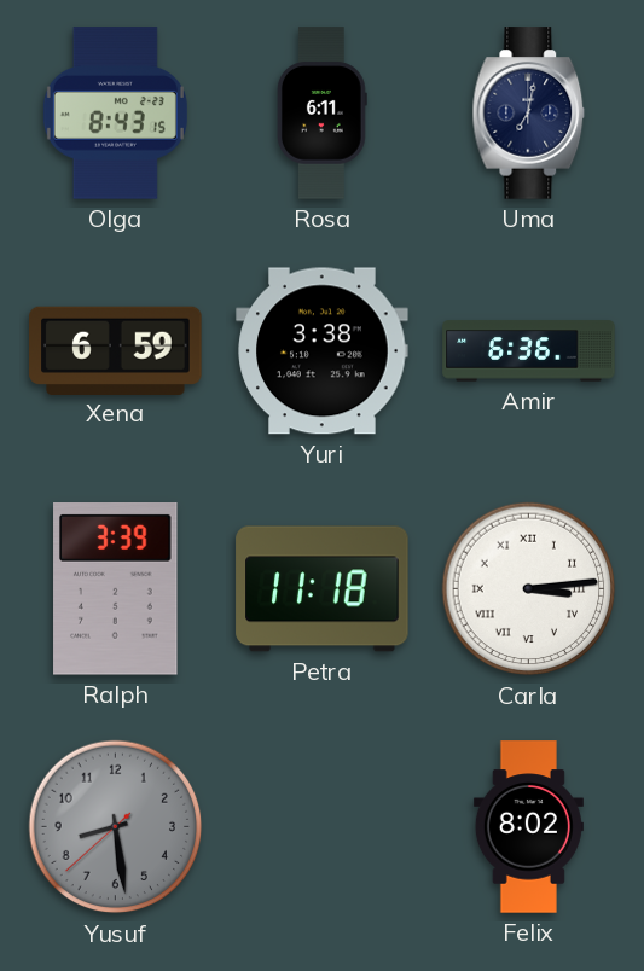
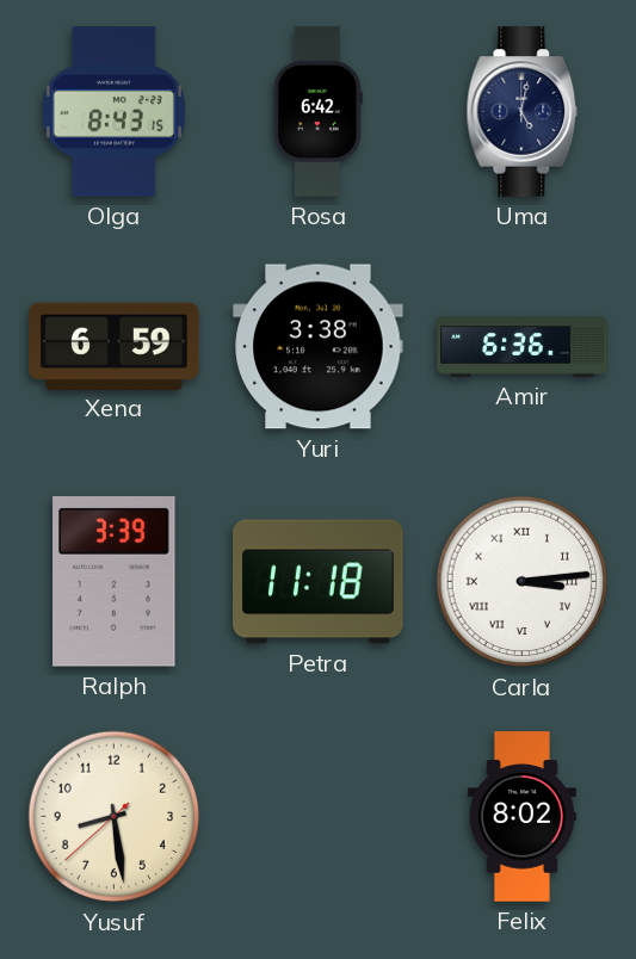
Rosa: 6:11 -> 6:42
Uma: 7:02 -> 5:02
Yusuf dial: grey -> cream
